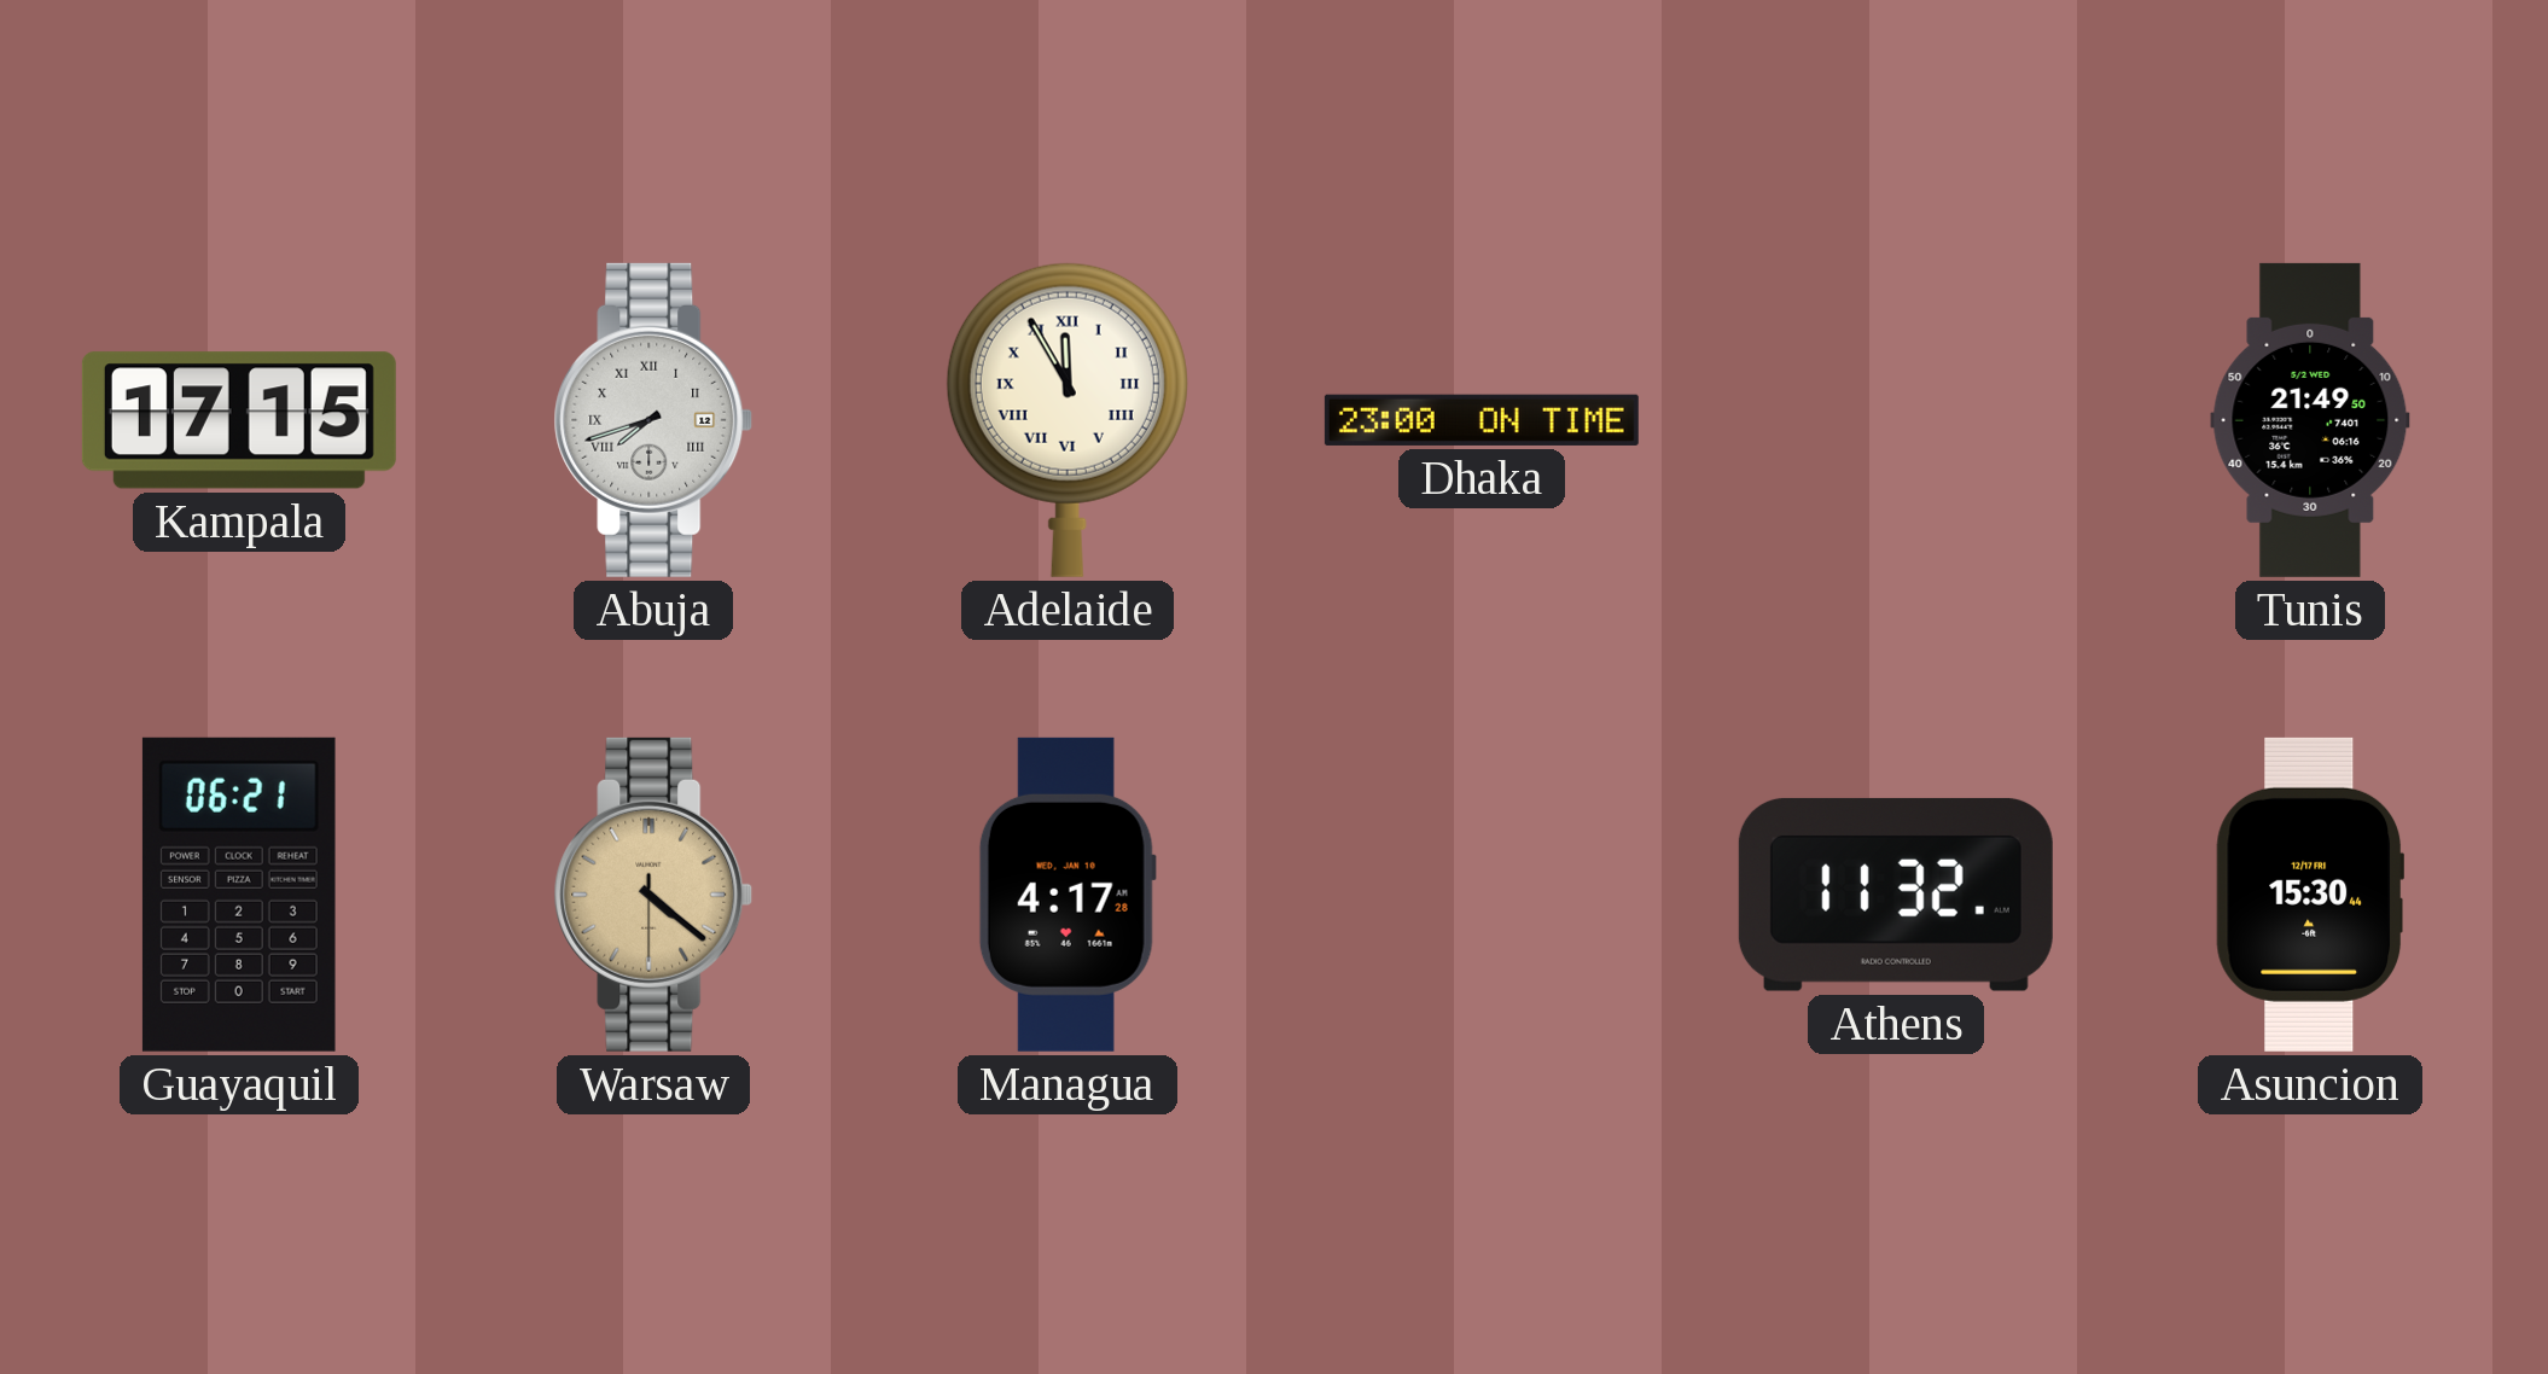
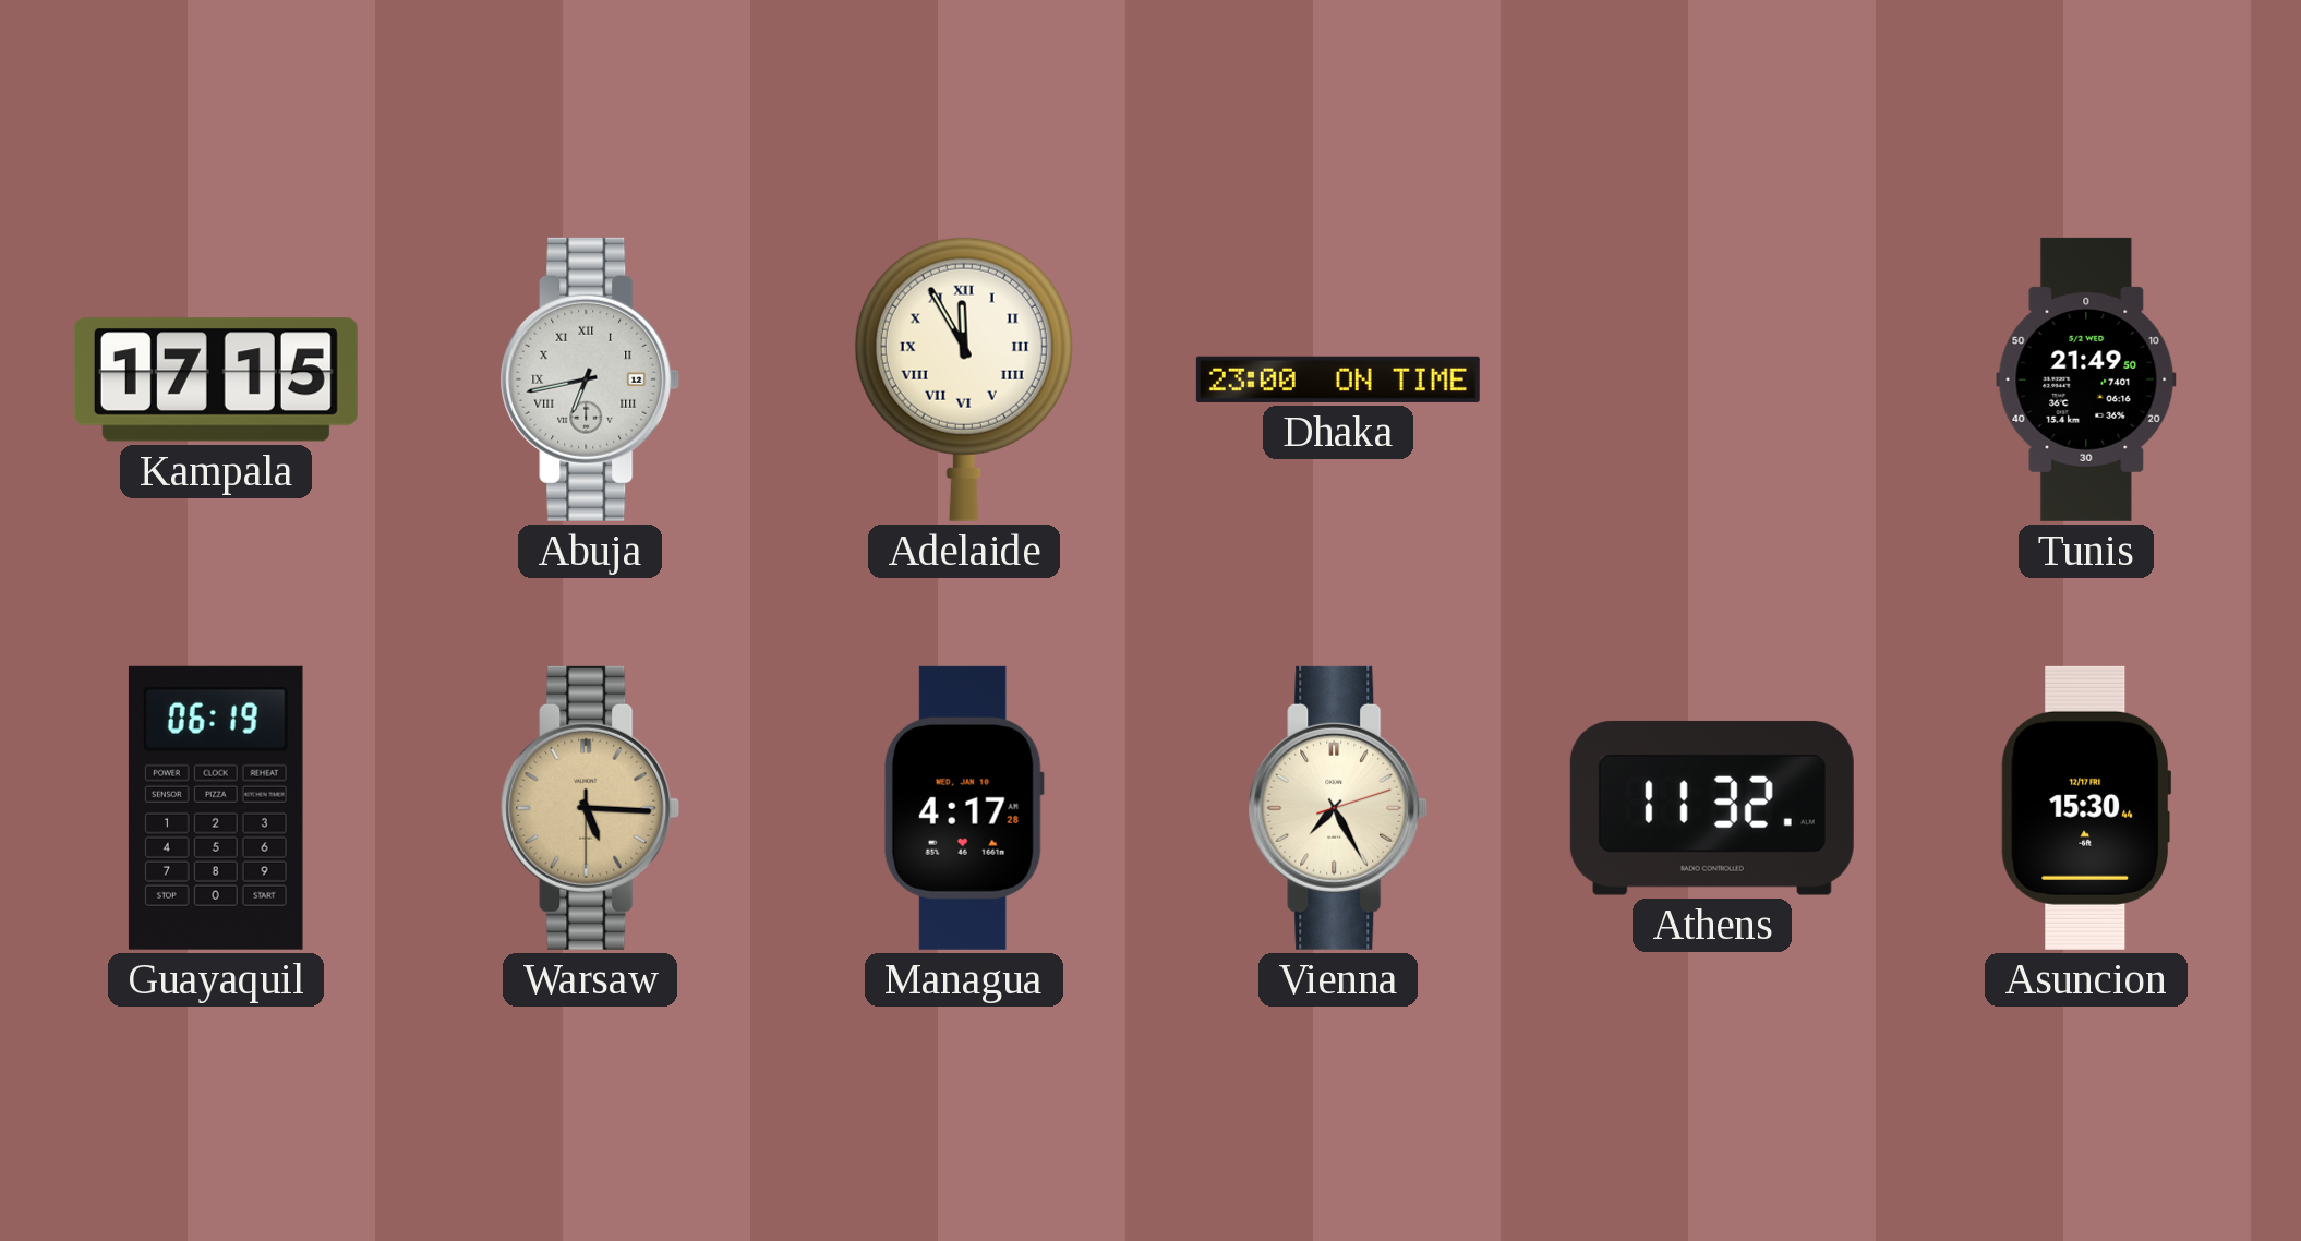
Abuja: 7:42 -> 6:43
Guayaquil: 06:21 -> 06:19
Warsaw: 4:21 -> 5:15
Vienna: none -> 7:25
